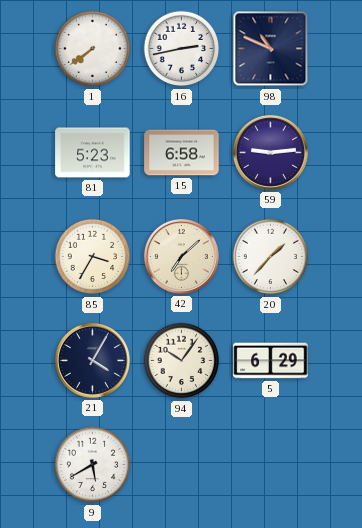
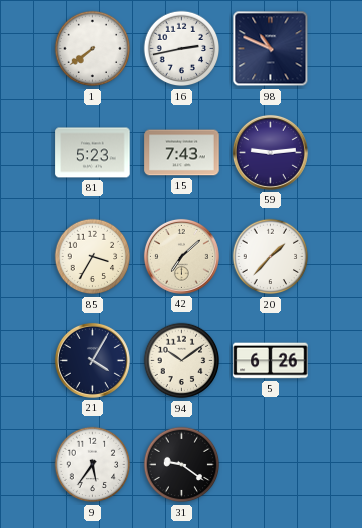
15: 6:58 -> 7:43
94: 10:06 -> 10:09
5: 6:29 -> 6:26
9: 5:40 -> 5:36
31: none -> 9:21
